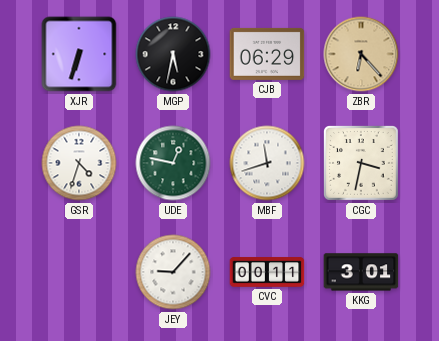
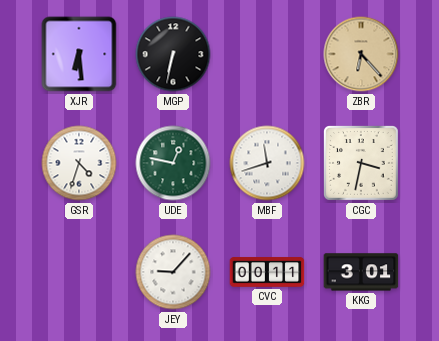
XJR: 6:33 -> 6:29
MGP: 5:32 -> 6:32
CJB: 06:29 -> none
